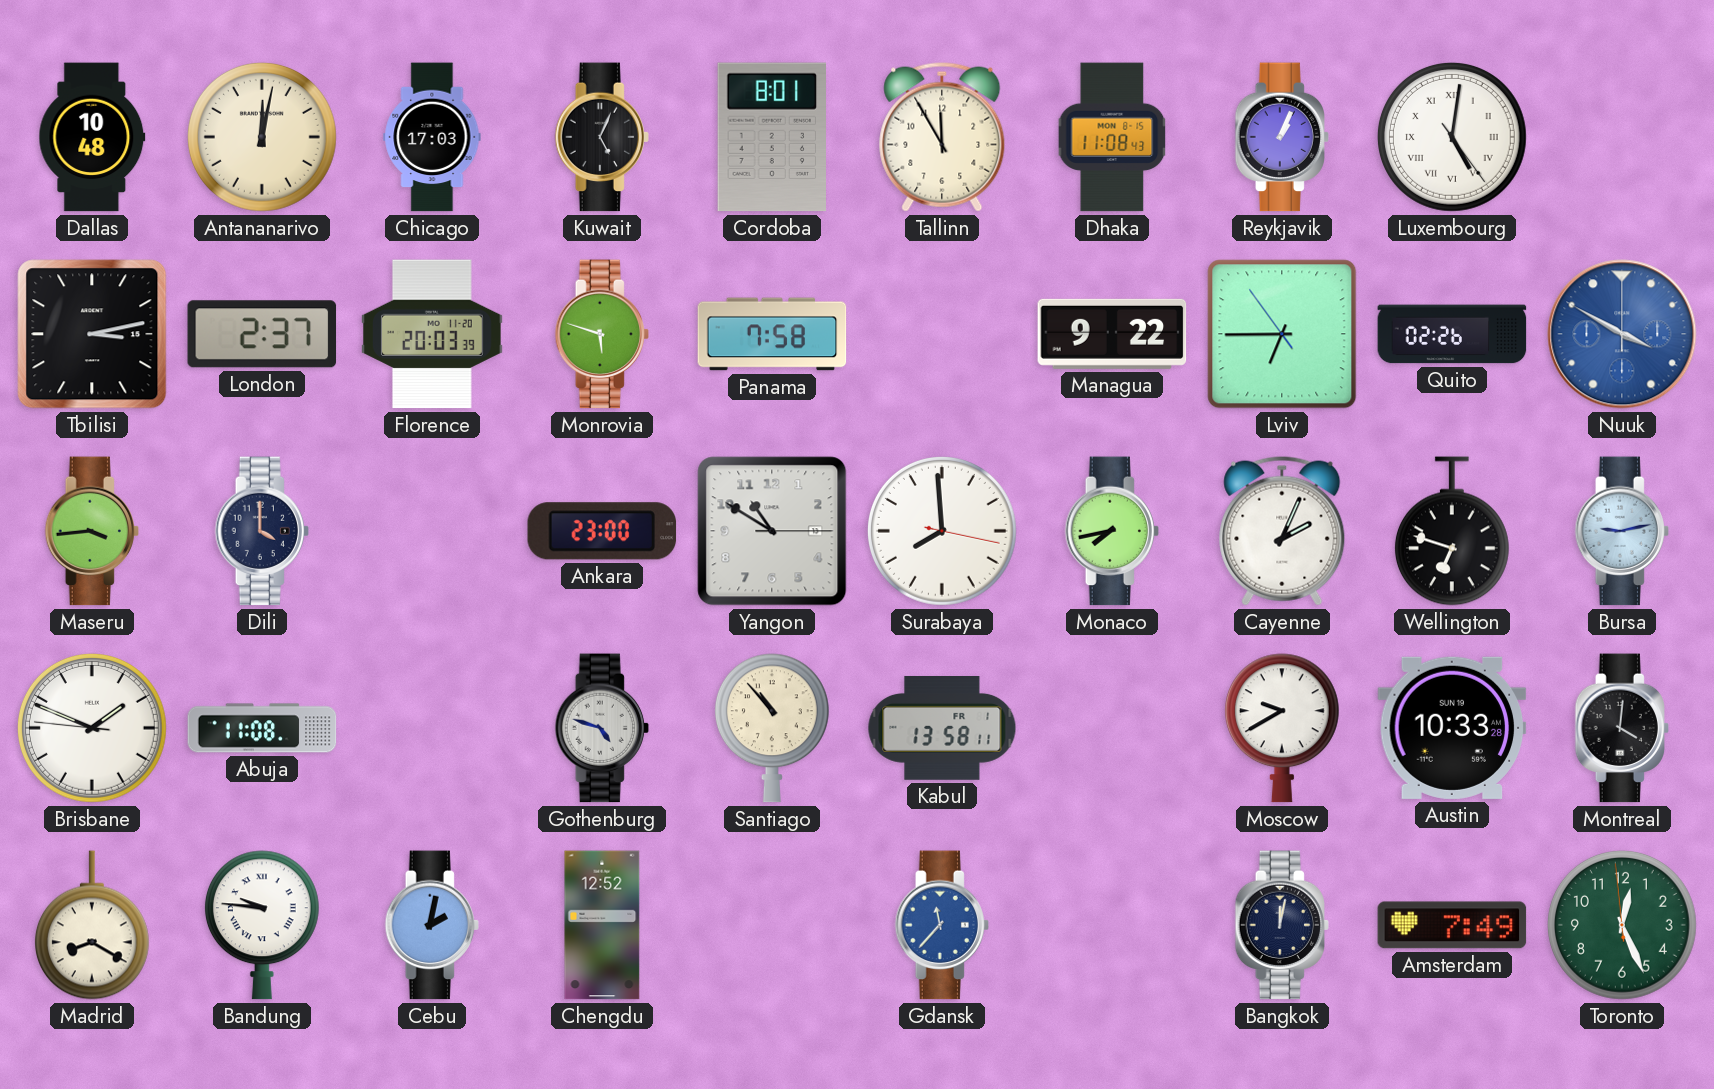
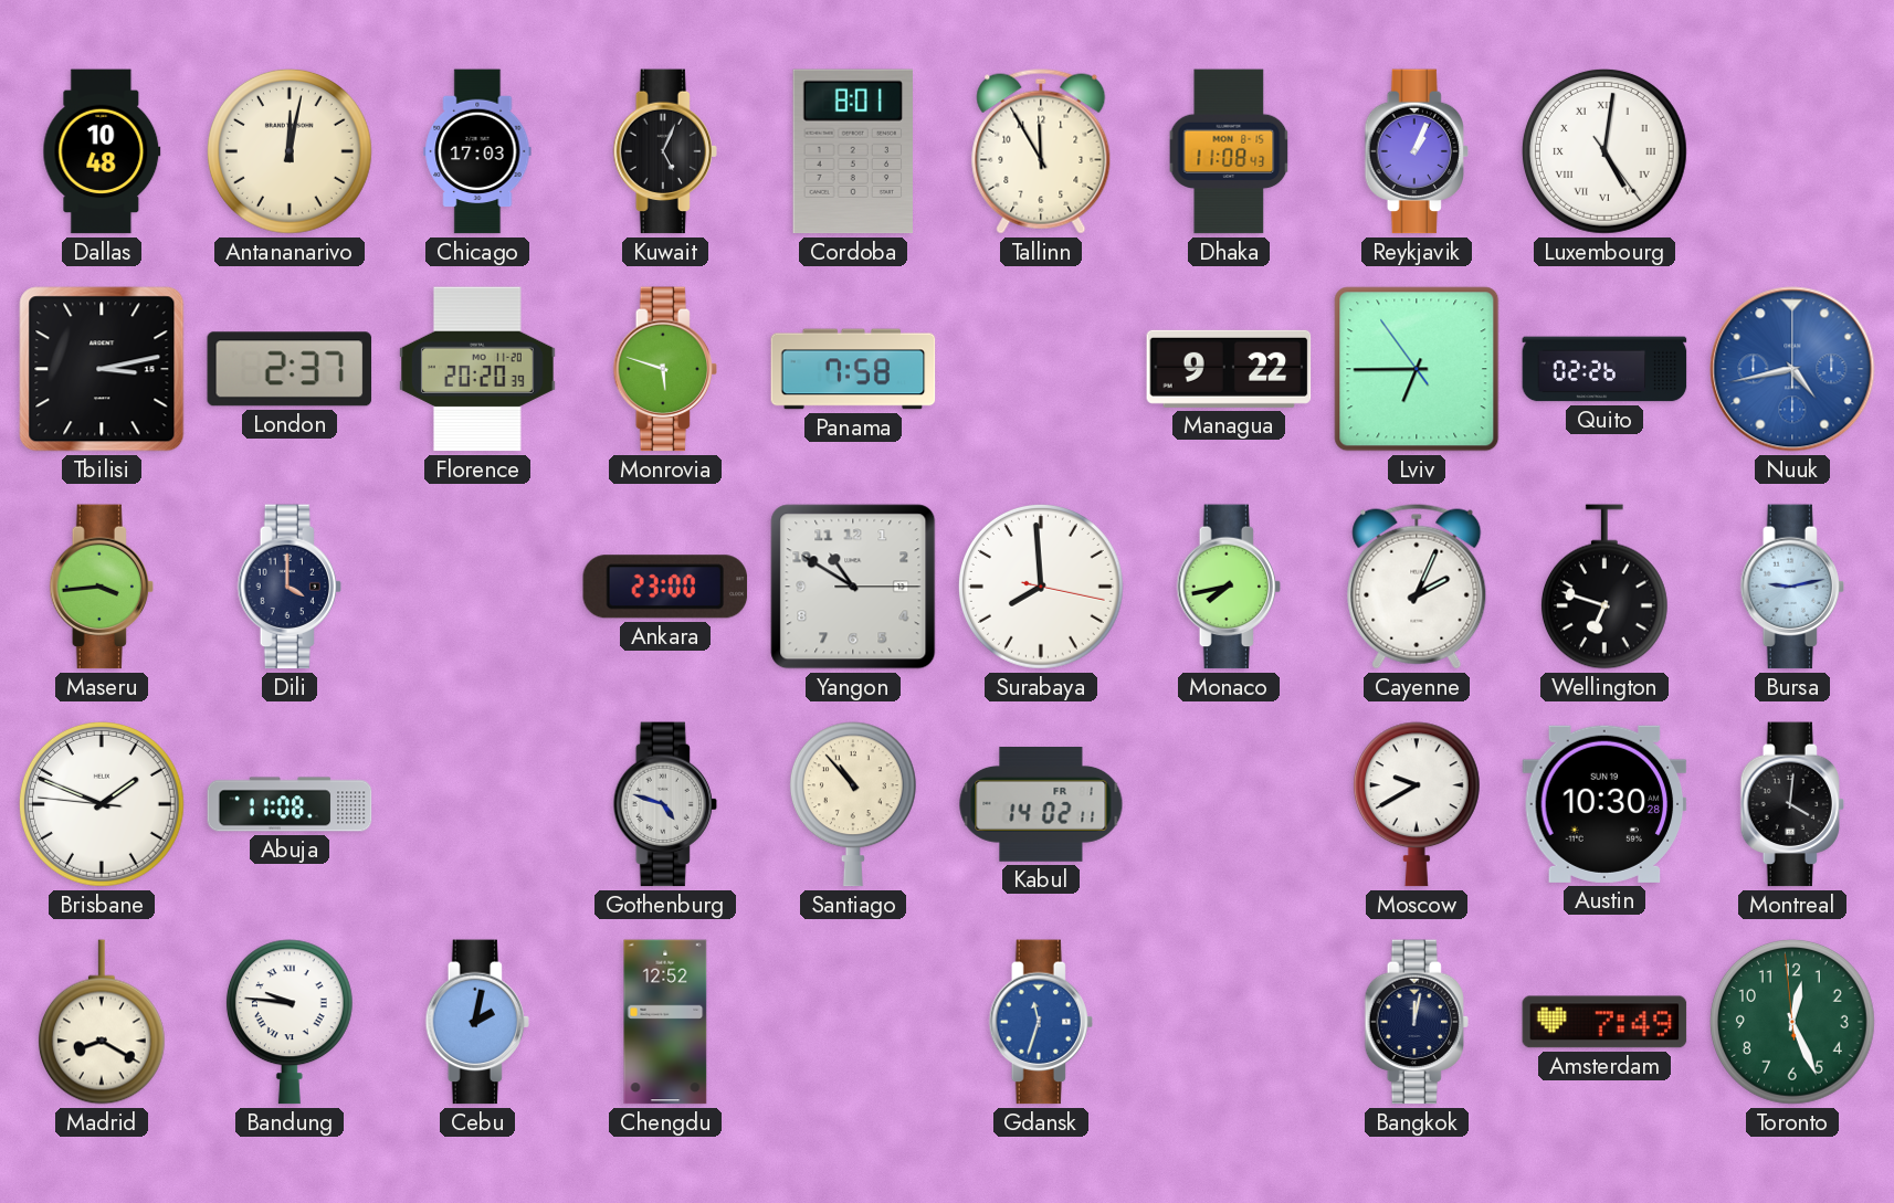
Florence: 20:03 -> 20:20
Nuuk: 3:50 -> 4:43
Kabul: 13:58 -> 14:02
Austin: 10:33 -> 10:30
Gdansk: 11:37 -> 11:33
